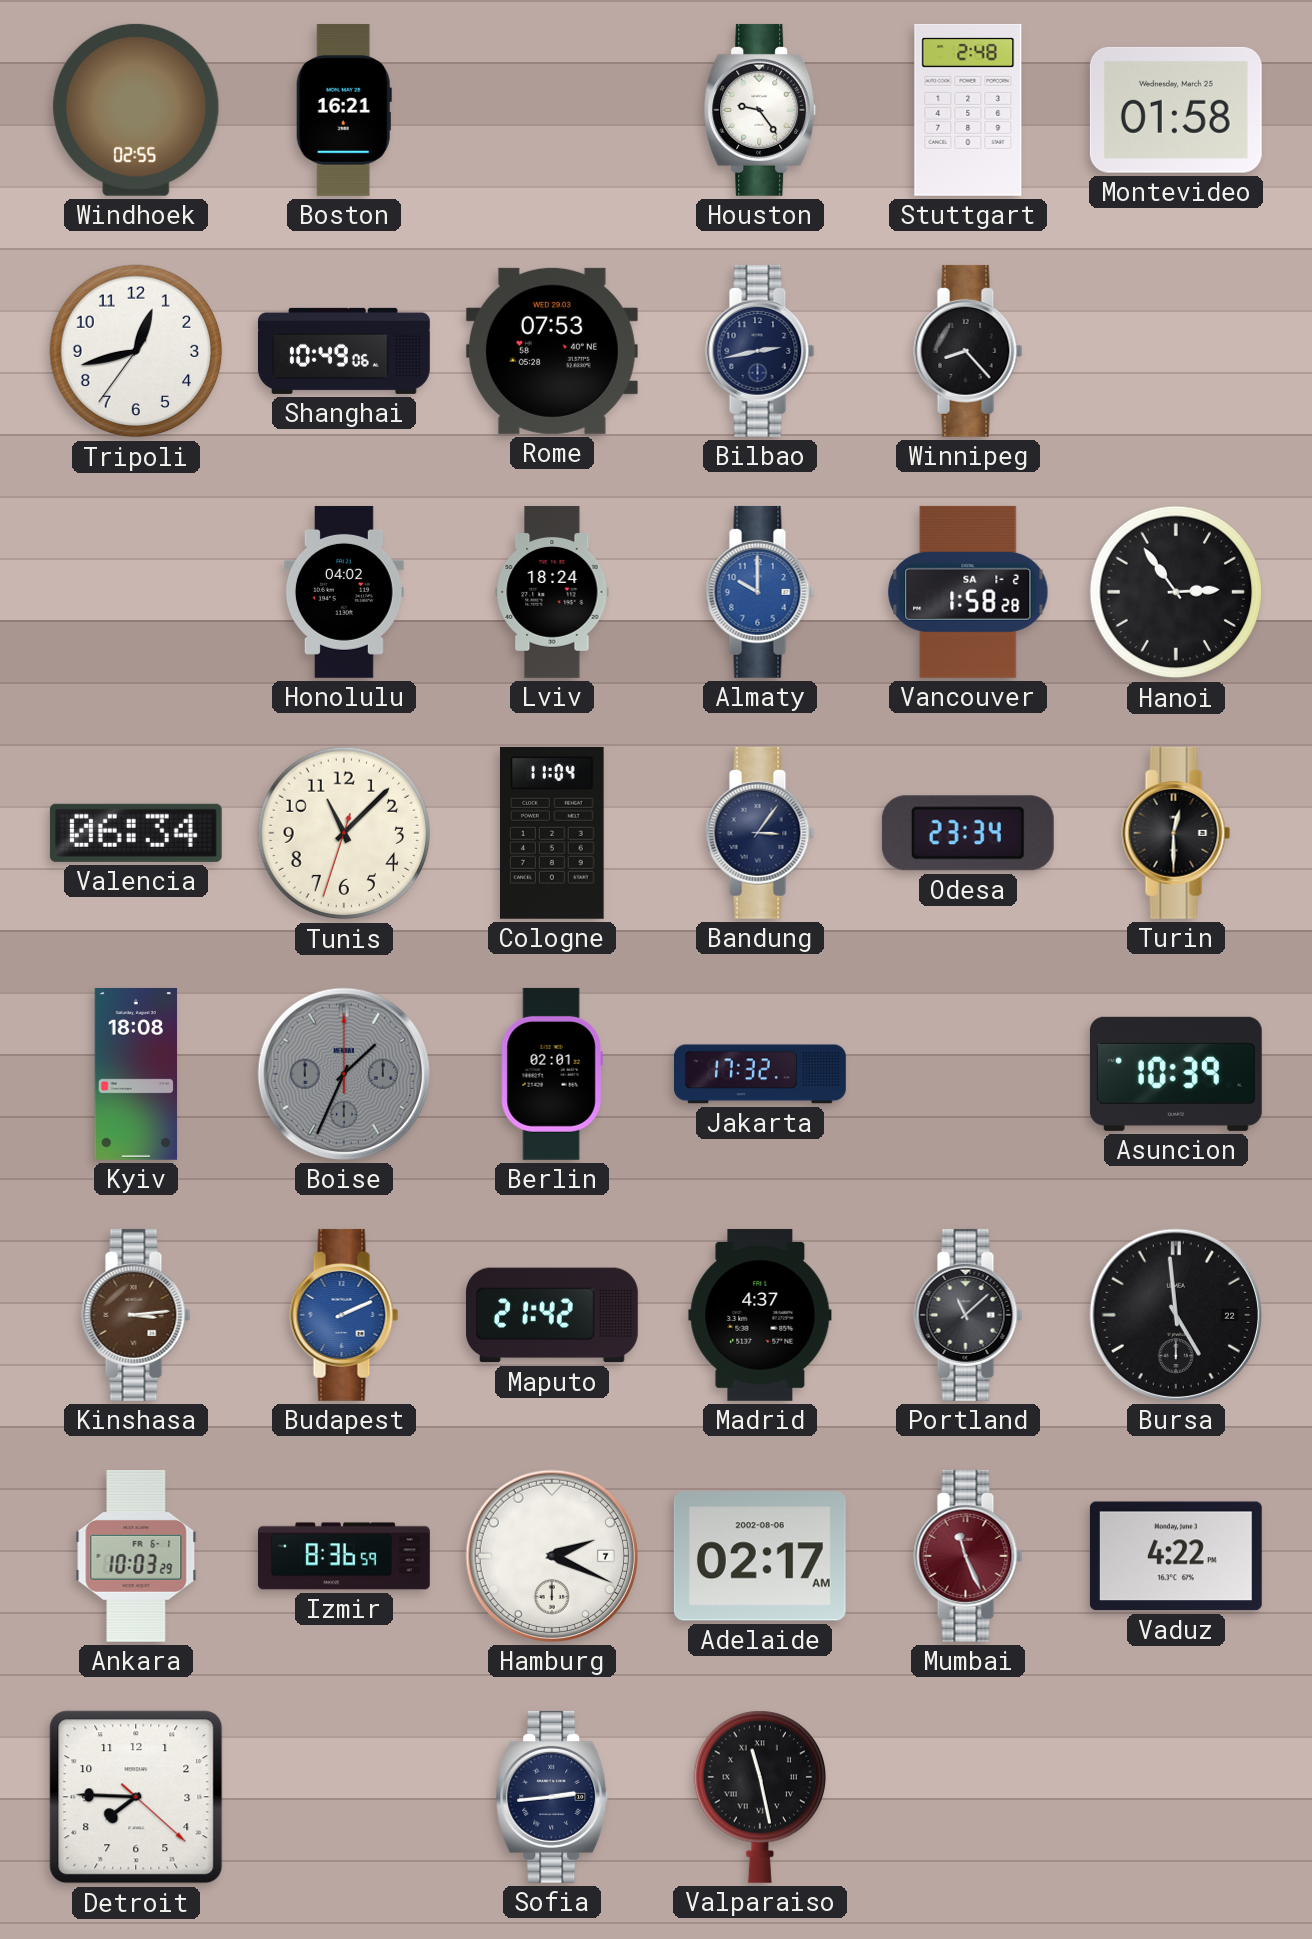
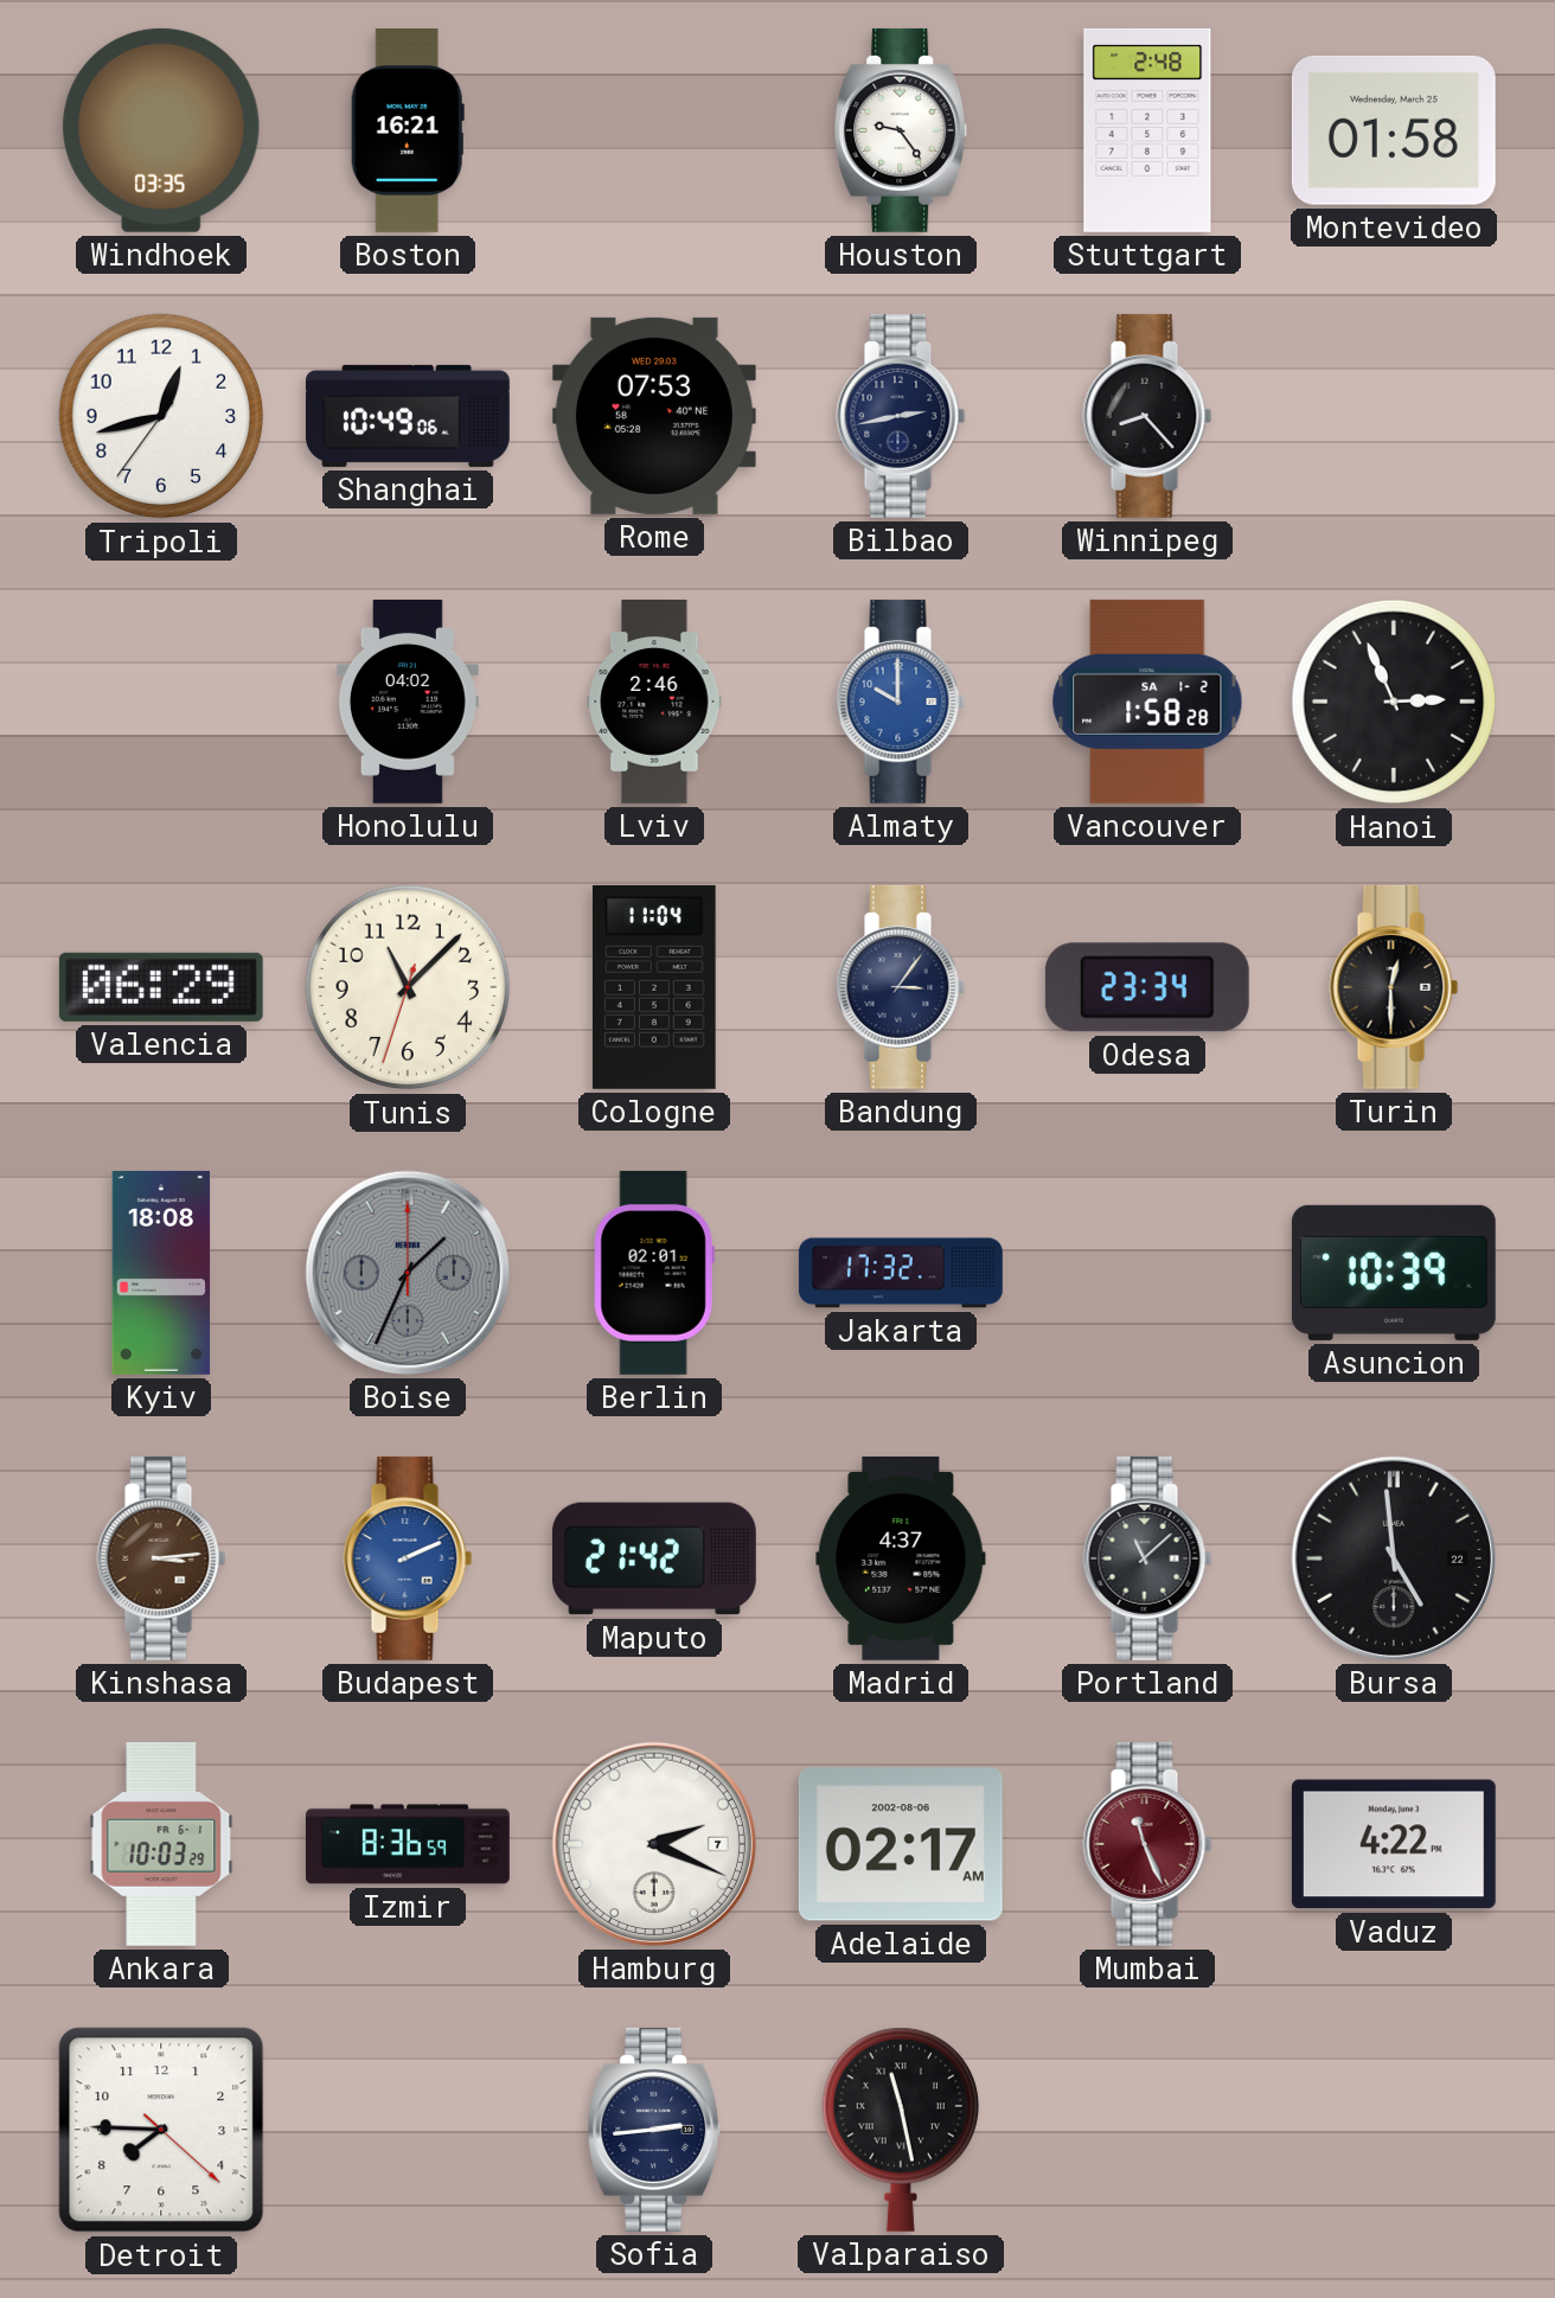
Windhoek: 02:55 -> 03:35
Lviv: 18:24 -> 2:46
Hanoi: 2:54 -> 2:56
Valencia: 06:34 -> 06:29
